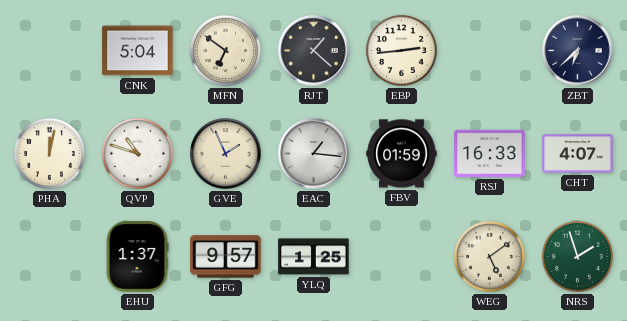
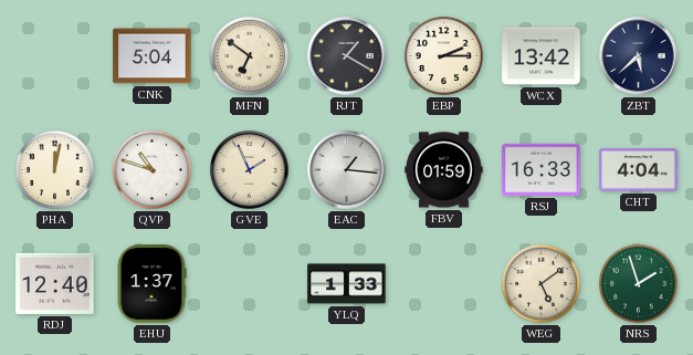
RJT: 1:22 -> 1:20
EBP: 2:44 -> 2:15
WCX: none -> 13:42
ZBT: 6:38 -> 5:38
CHT: 4:07 -> 4:04
RDJ: none -> 12:40
GFG: 9:57 -> none
YLQ: 1:25 -> 1:33
